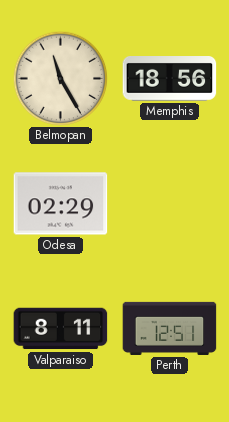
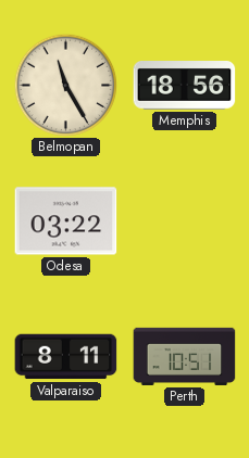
Odesa: 02:29 -> 03:22
Perth: 12:51 -> 10:51
